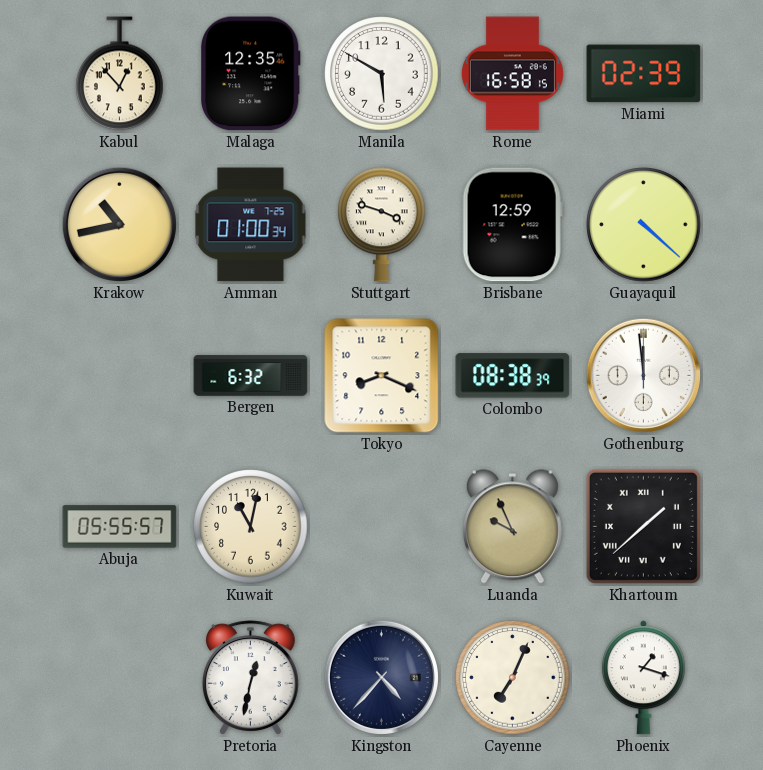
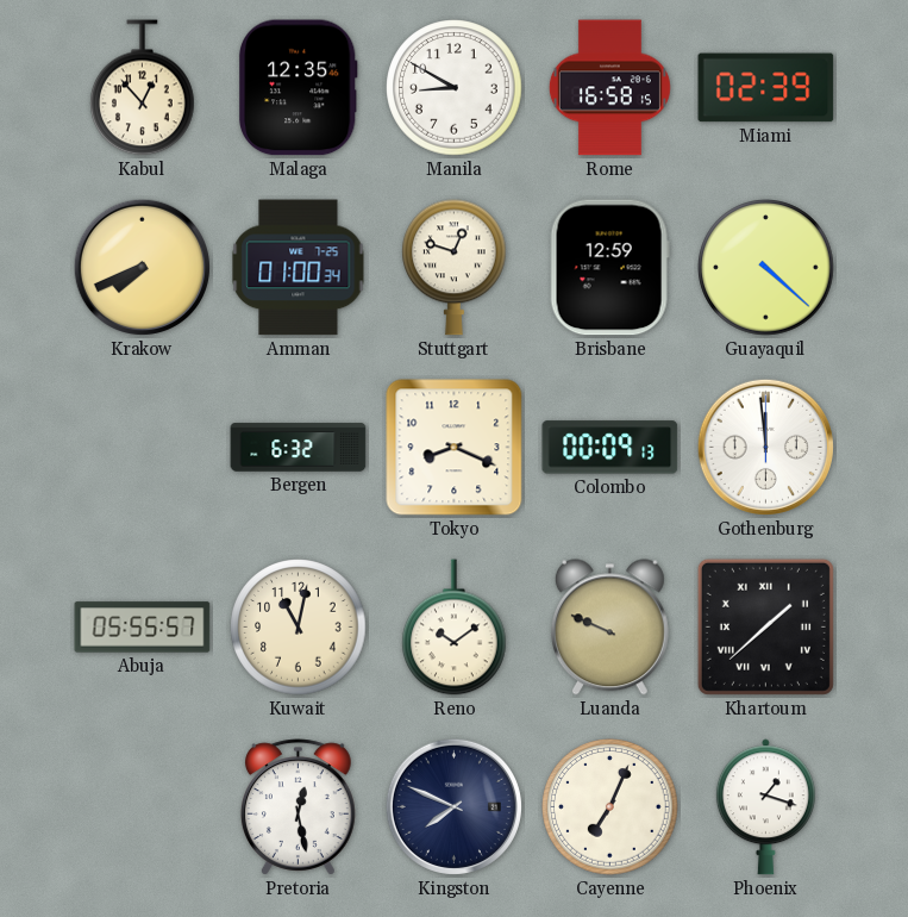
Manila: 5:50 -> 8:50
Krakow: 10:43 -> 7:41
Stuttgart: 3:48 -> 12:48
Colombo: 08:38 -> 00:09
Reno: none -> 10:09
Luanda: 9:56 -> 9:49
Pretoria: 12:32 -> 12:28
Kingston: 4:37 -> 7:49
